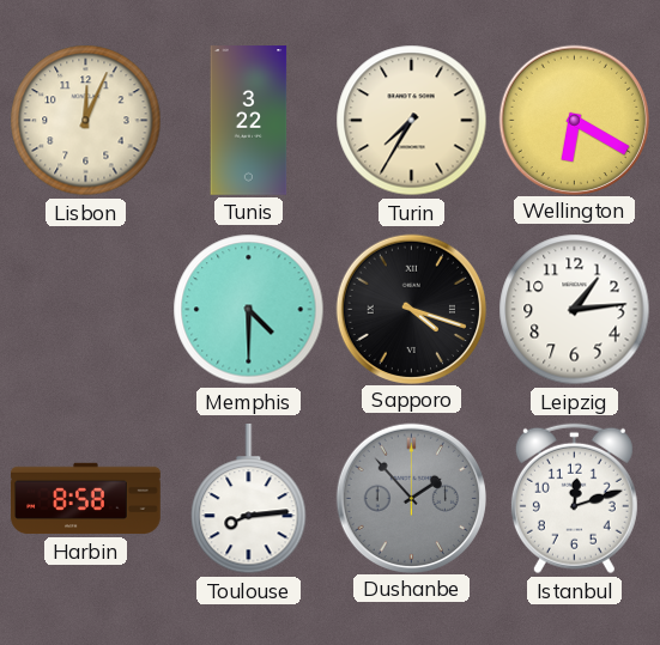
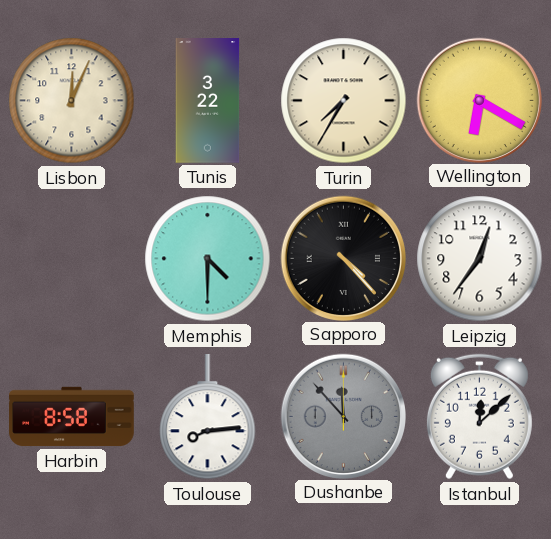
Sapporo: 4:18 -> 4:23
Leipzig: 1:14 -> 12:36
Dushanbe: 1:53 -> 11:53
Istanbul: 12:12 -> 12:08
